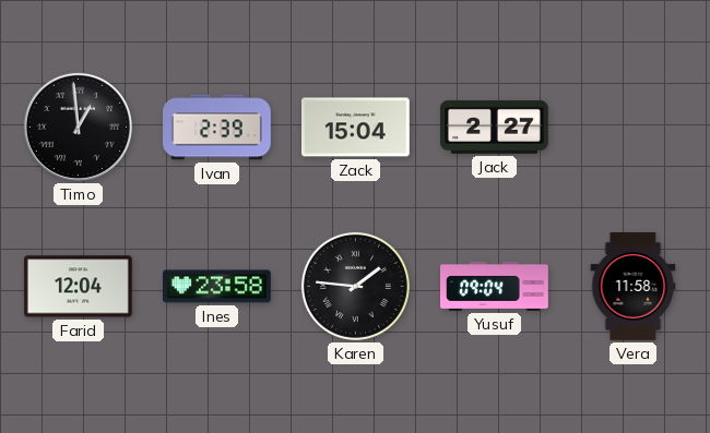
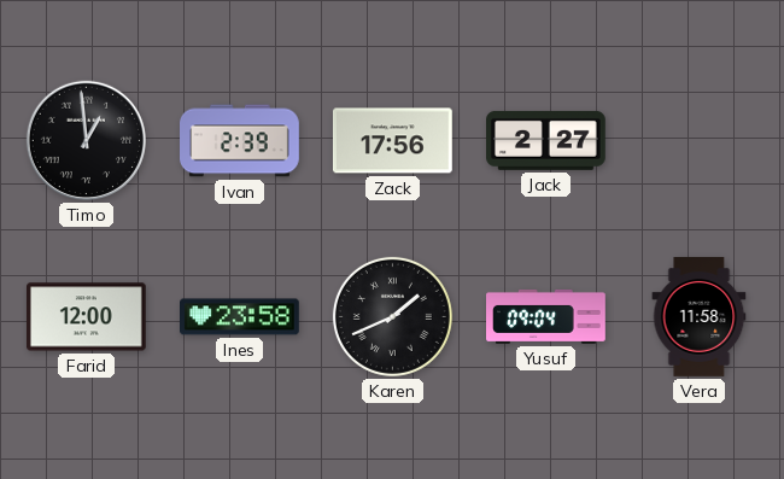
Zack: 15:04 -> 17:56
Farid: 12:04 -> 12:00
Karen: 1:46 -> 1:41
